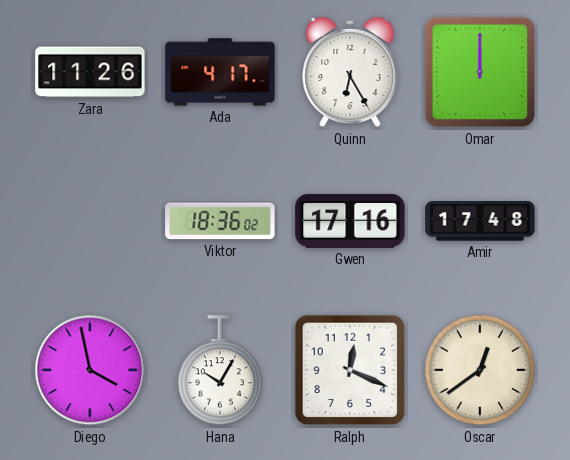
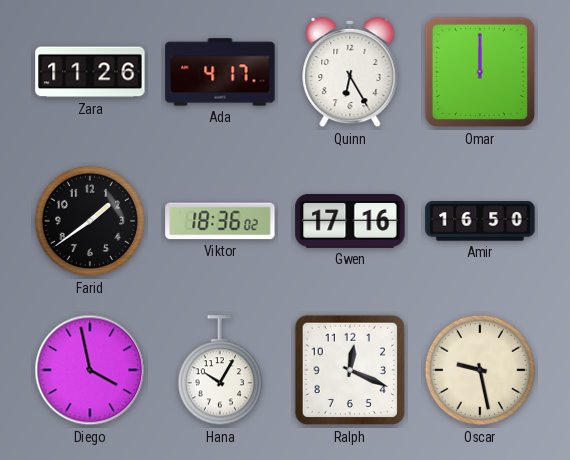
Farid: none -> 1:39
Amir: 17:48 -> 16:50
Oscar: 12:39 -> 9:28
